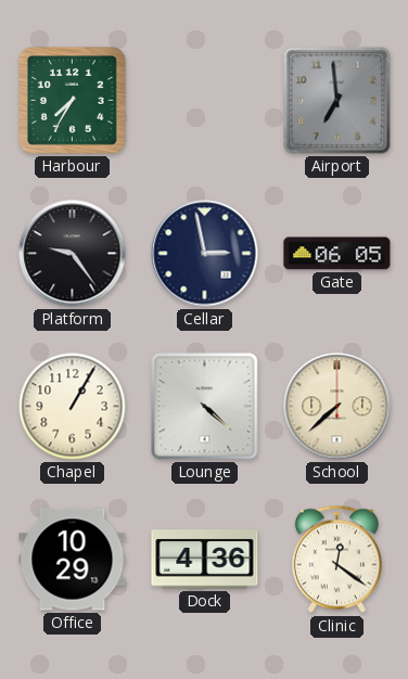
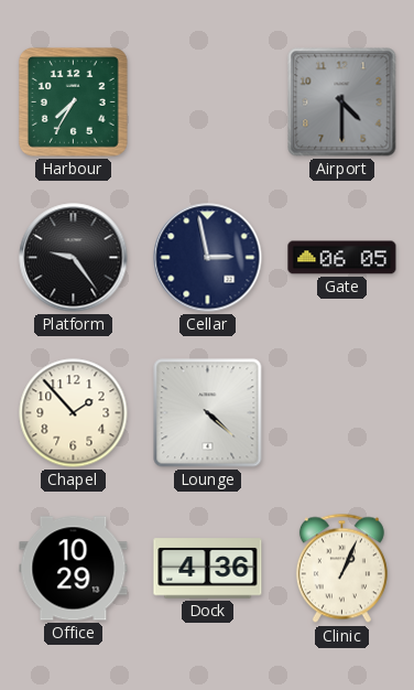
Airport: 6:59 -> 4:30
Chapel: 1:05 -> 1:53
School: 7:38 -> none
Clinic: 12:21 -> 1:04
